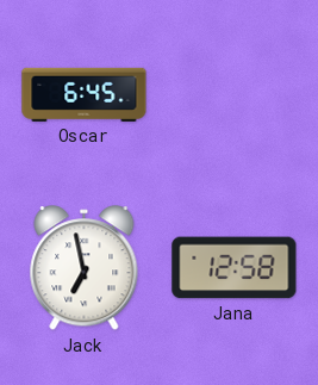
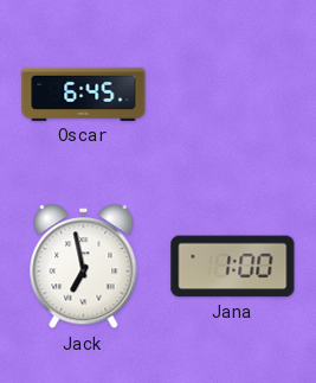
Jana: 12:58 -> 1:00
